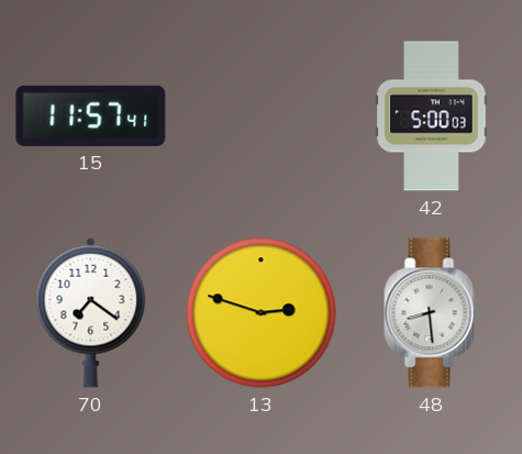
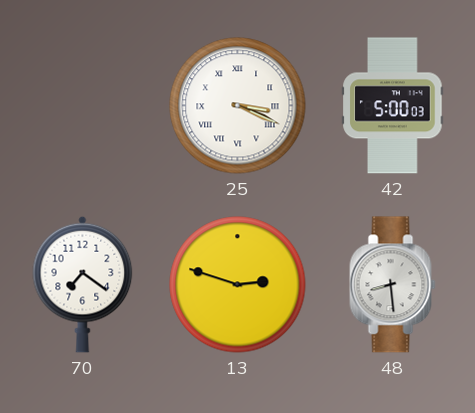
15: 11:57 -> none
25: none -> 3:19
